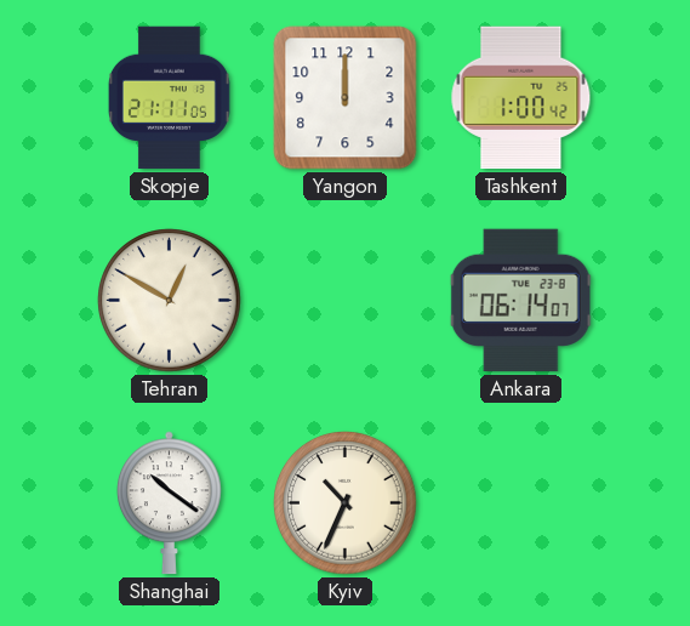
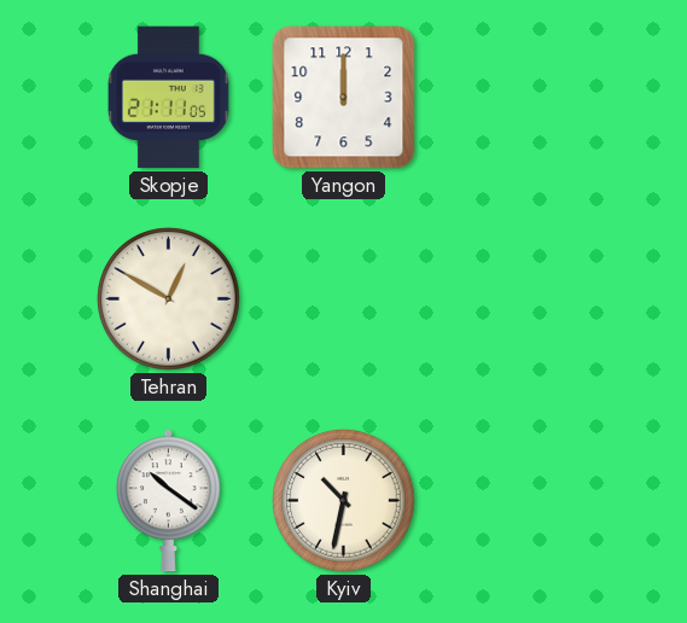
Tashkent: 1:00 -> none
Ankara: 06:14 -> none
Kyiv: 10:34 -> 10:32
